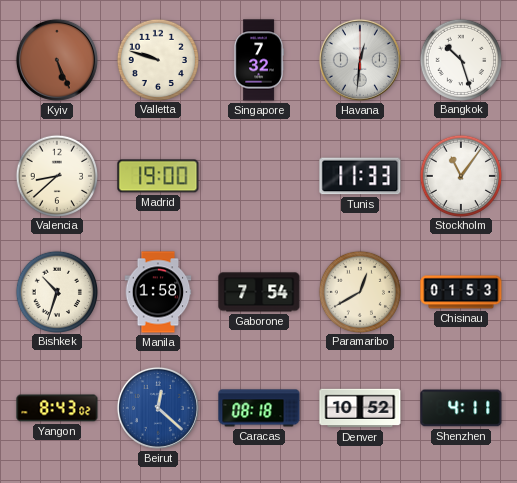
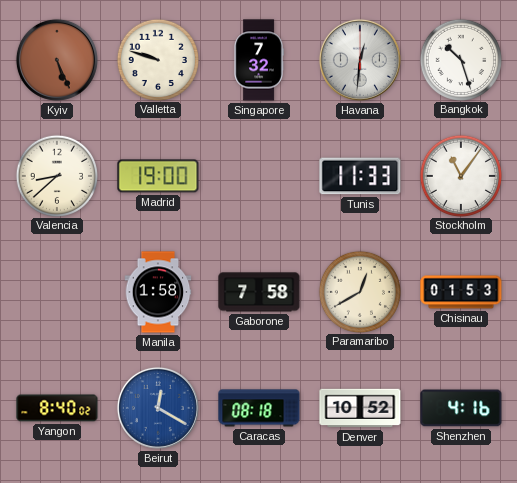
Bishkek: 10:33 -> none
Gaborone: 7:54 -> 7:58
Yangon: 8:43 -> 8:40
Beirut: 12:22 -> 12:20
Shenzhen: 4:11 -> 4:16
